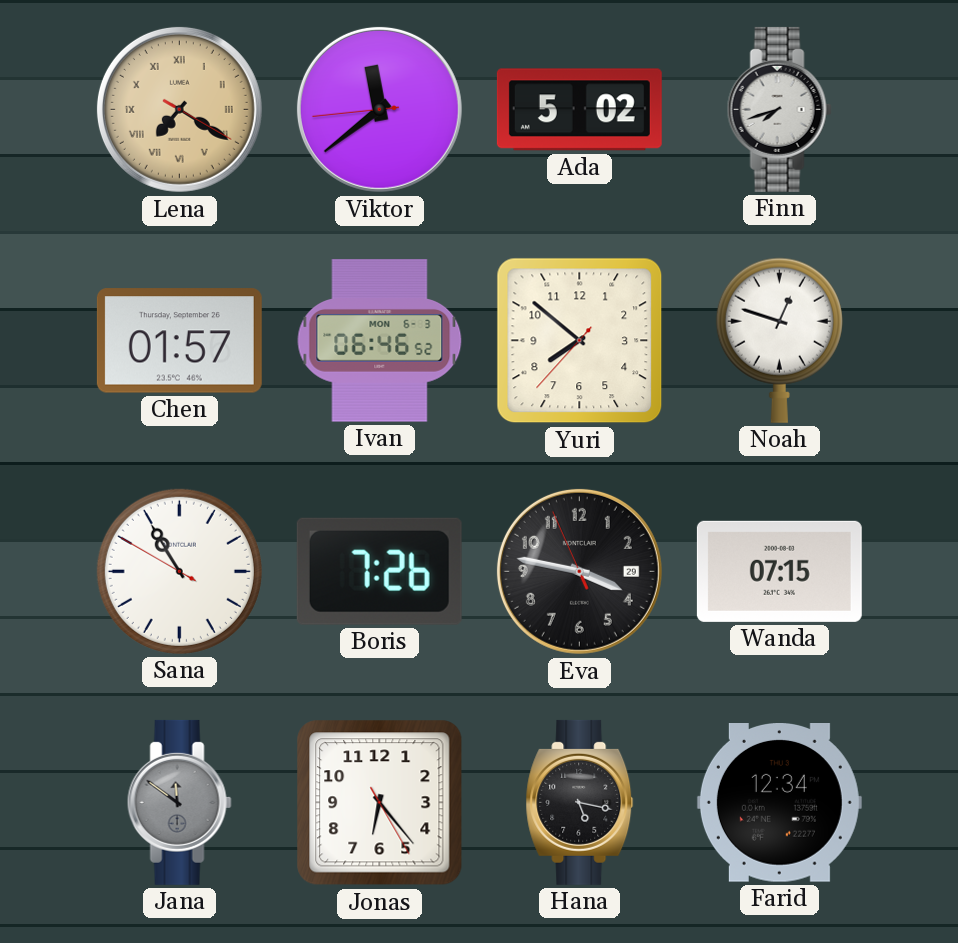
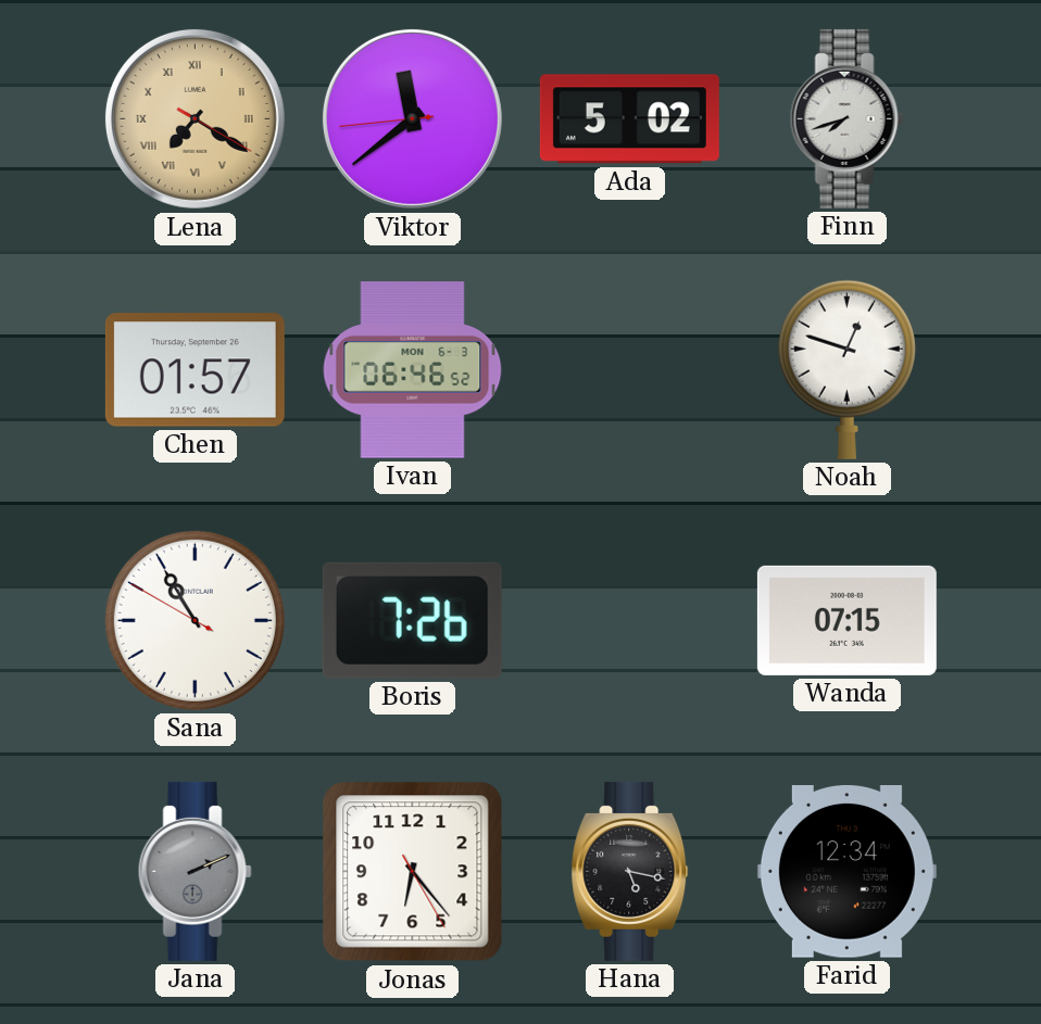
Yuri: 7:51 -> none
Eva: 3:46 -> none
Jana: 11:51 -> 2:11
